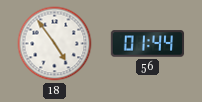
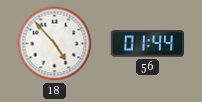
18: 4:54 -> 4:53
